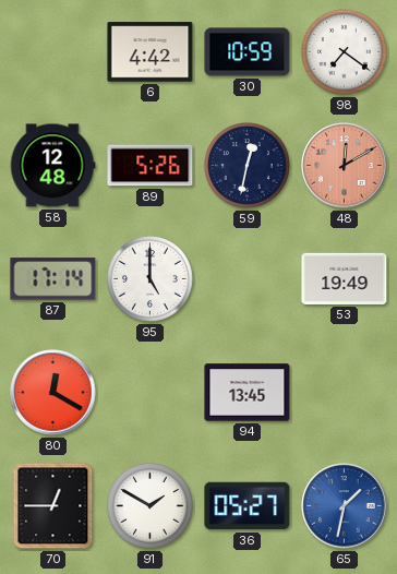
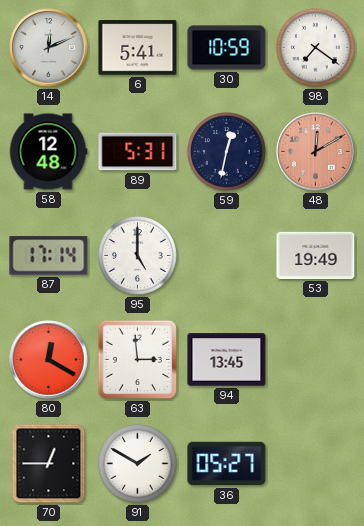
14: none -> 12:11
6: 4:42 -> 5:41
89: 5:26 -> 5:31
63: none -> 2:59
65: 1:32 -> none
